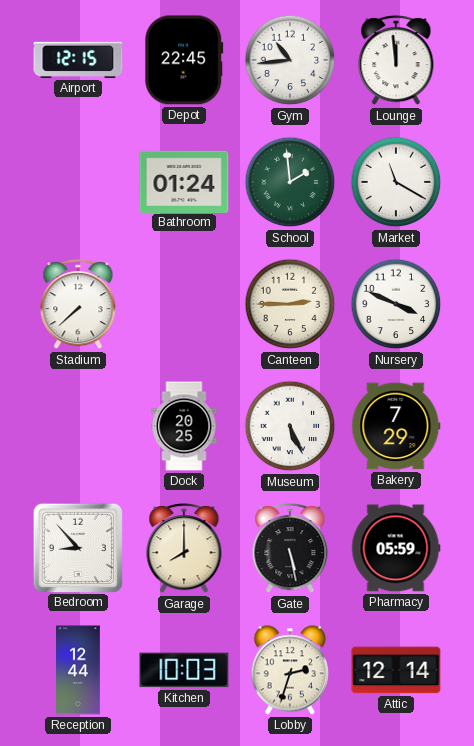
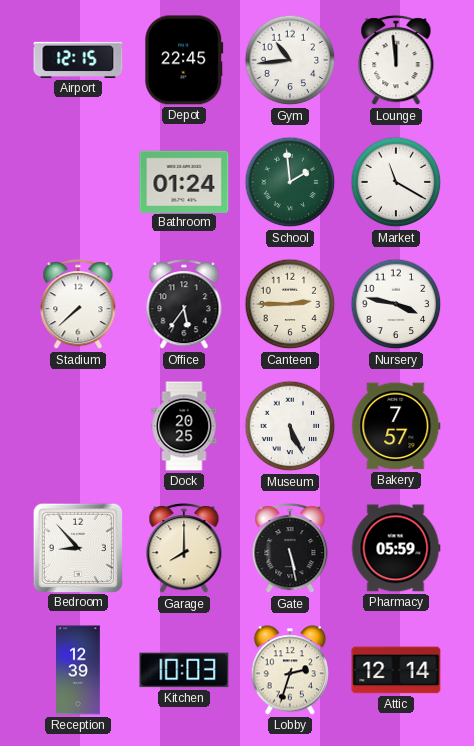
Office: none -> 5:36
Nursery: 3:49 -> 3:47
Bakery: 7:29 -> 7:57
Reception: 12:44 -> 12:39
